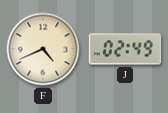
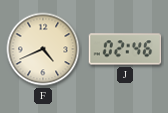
J: 02:49 -> 02:46
